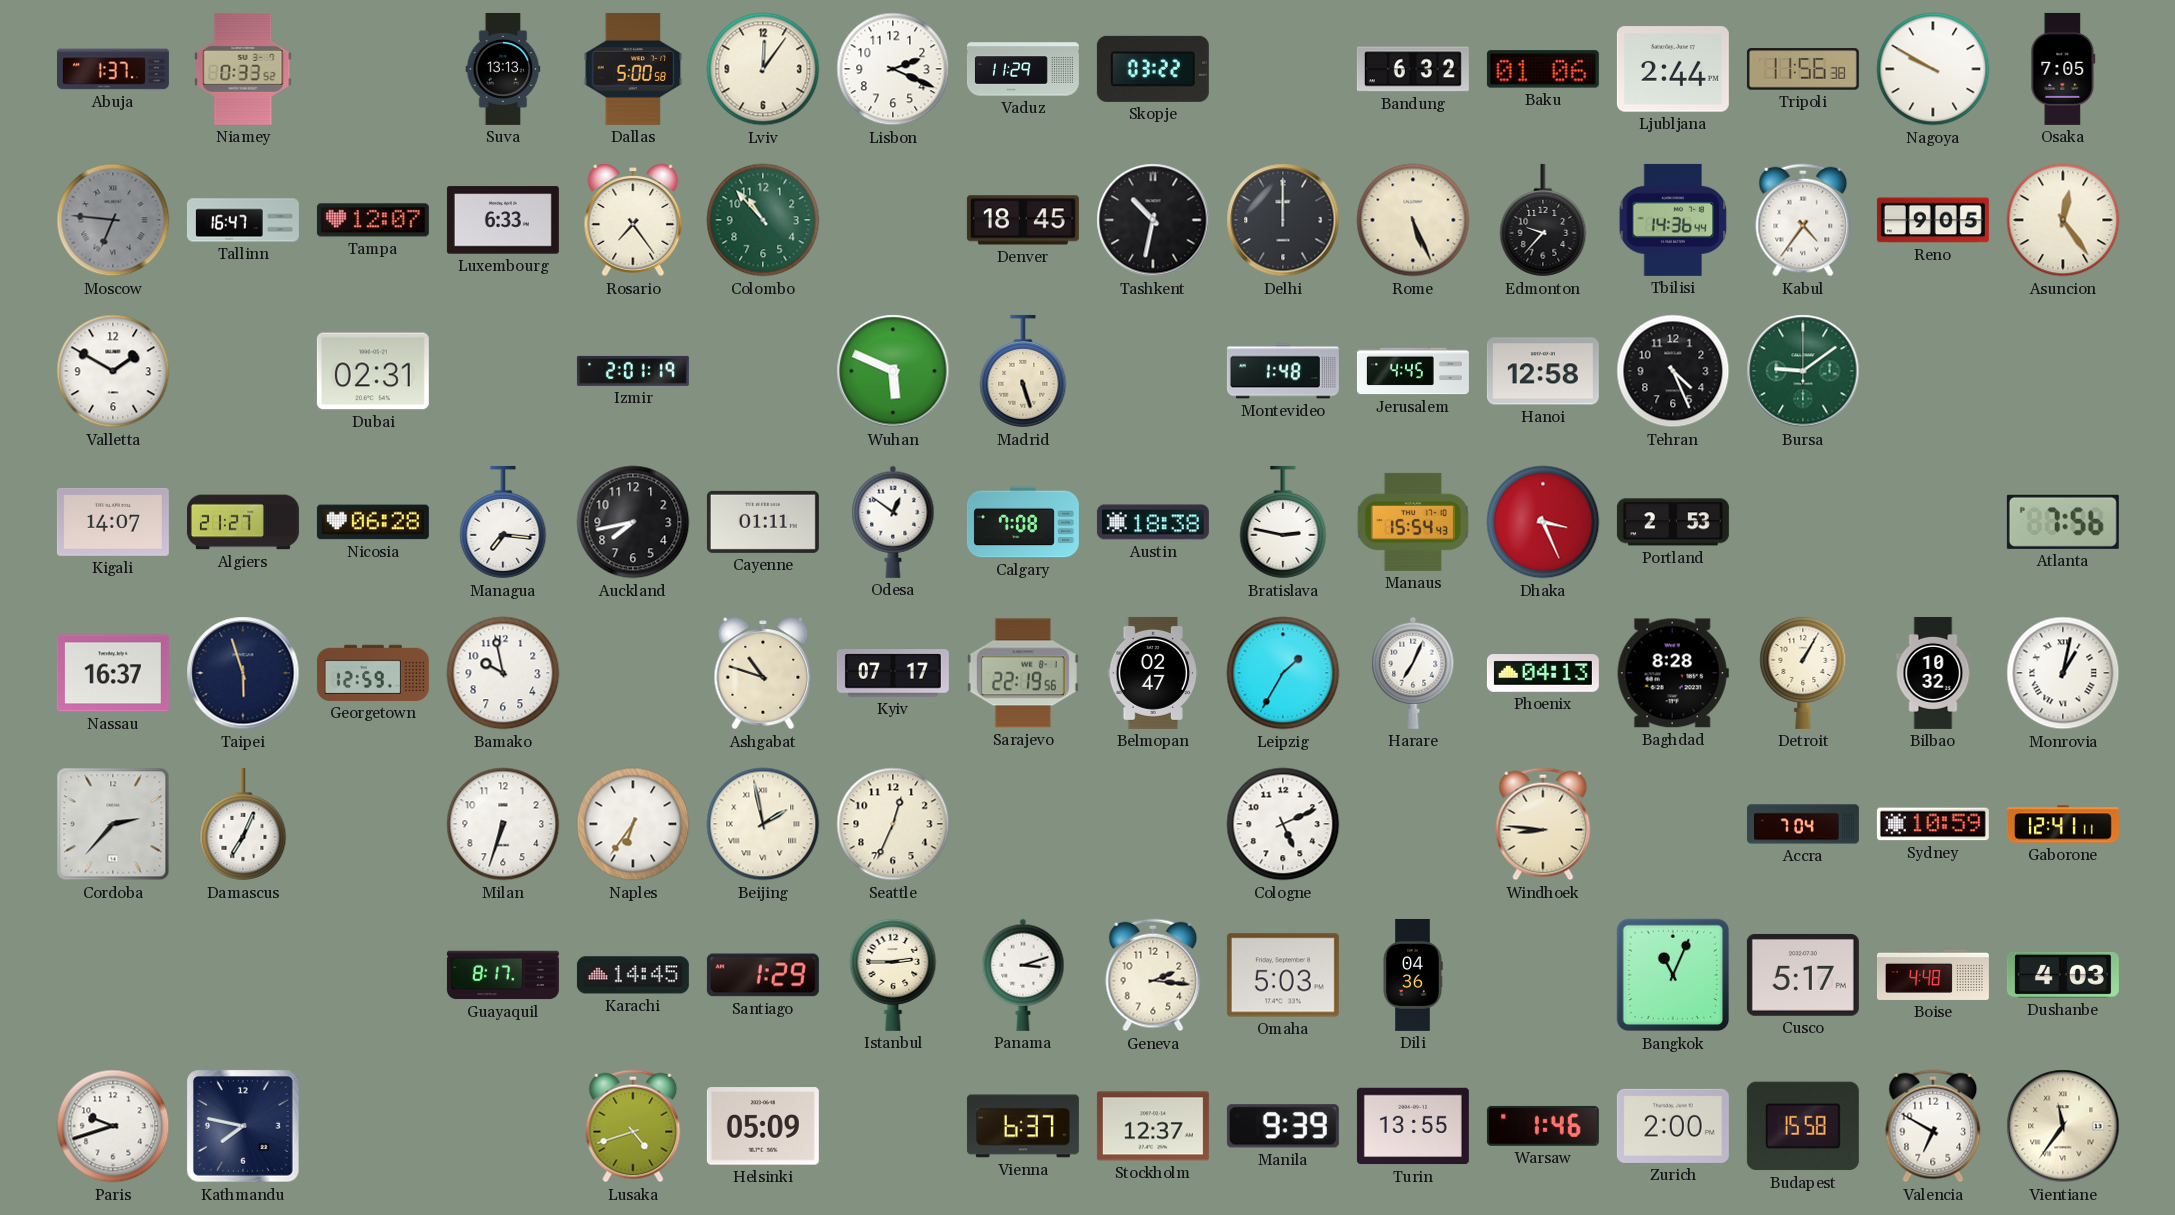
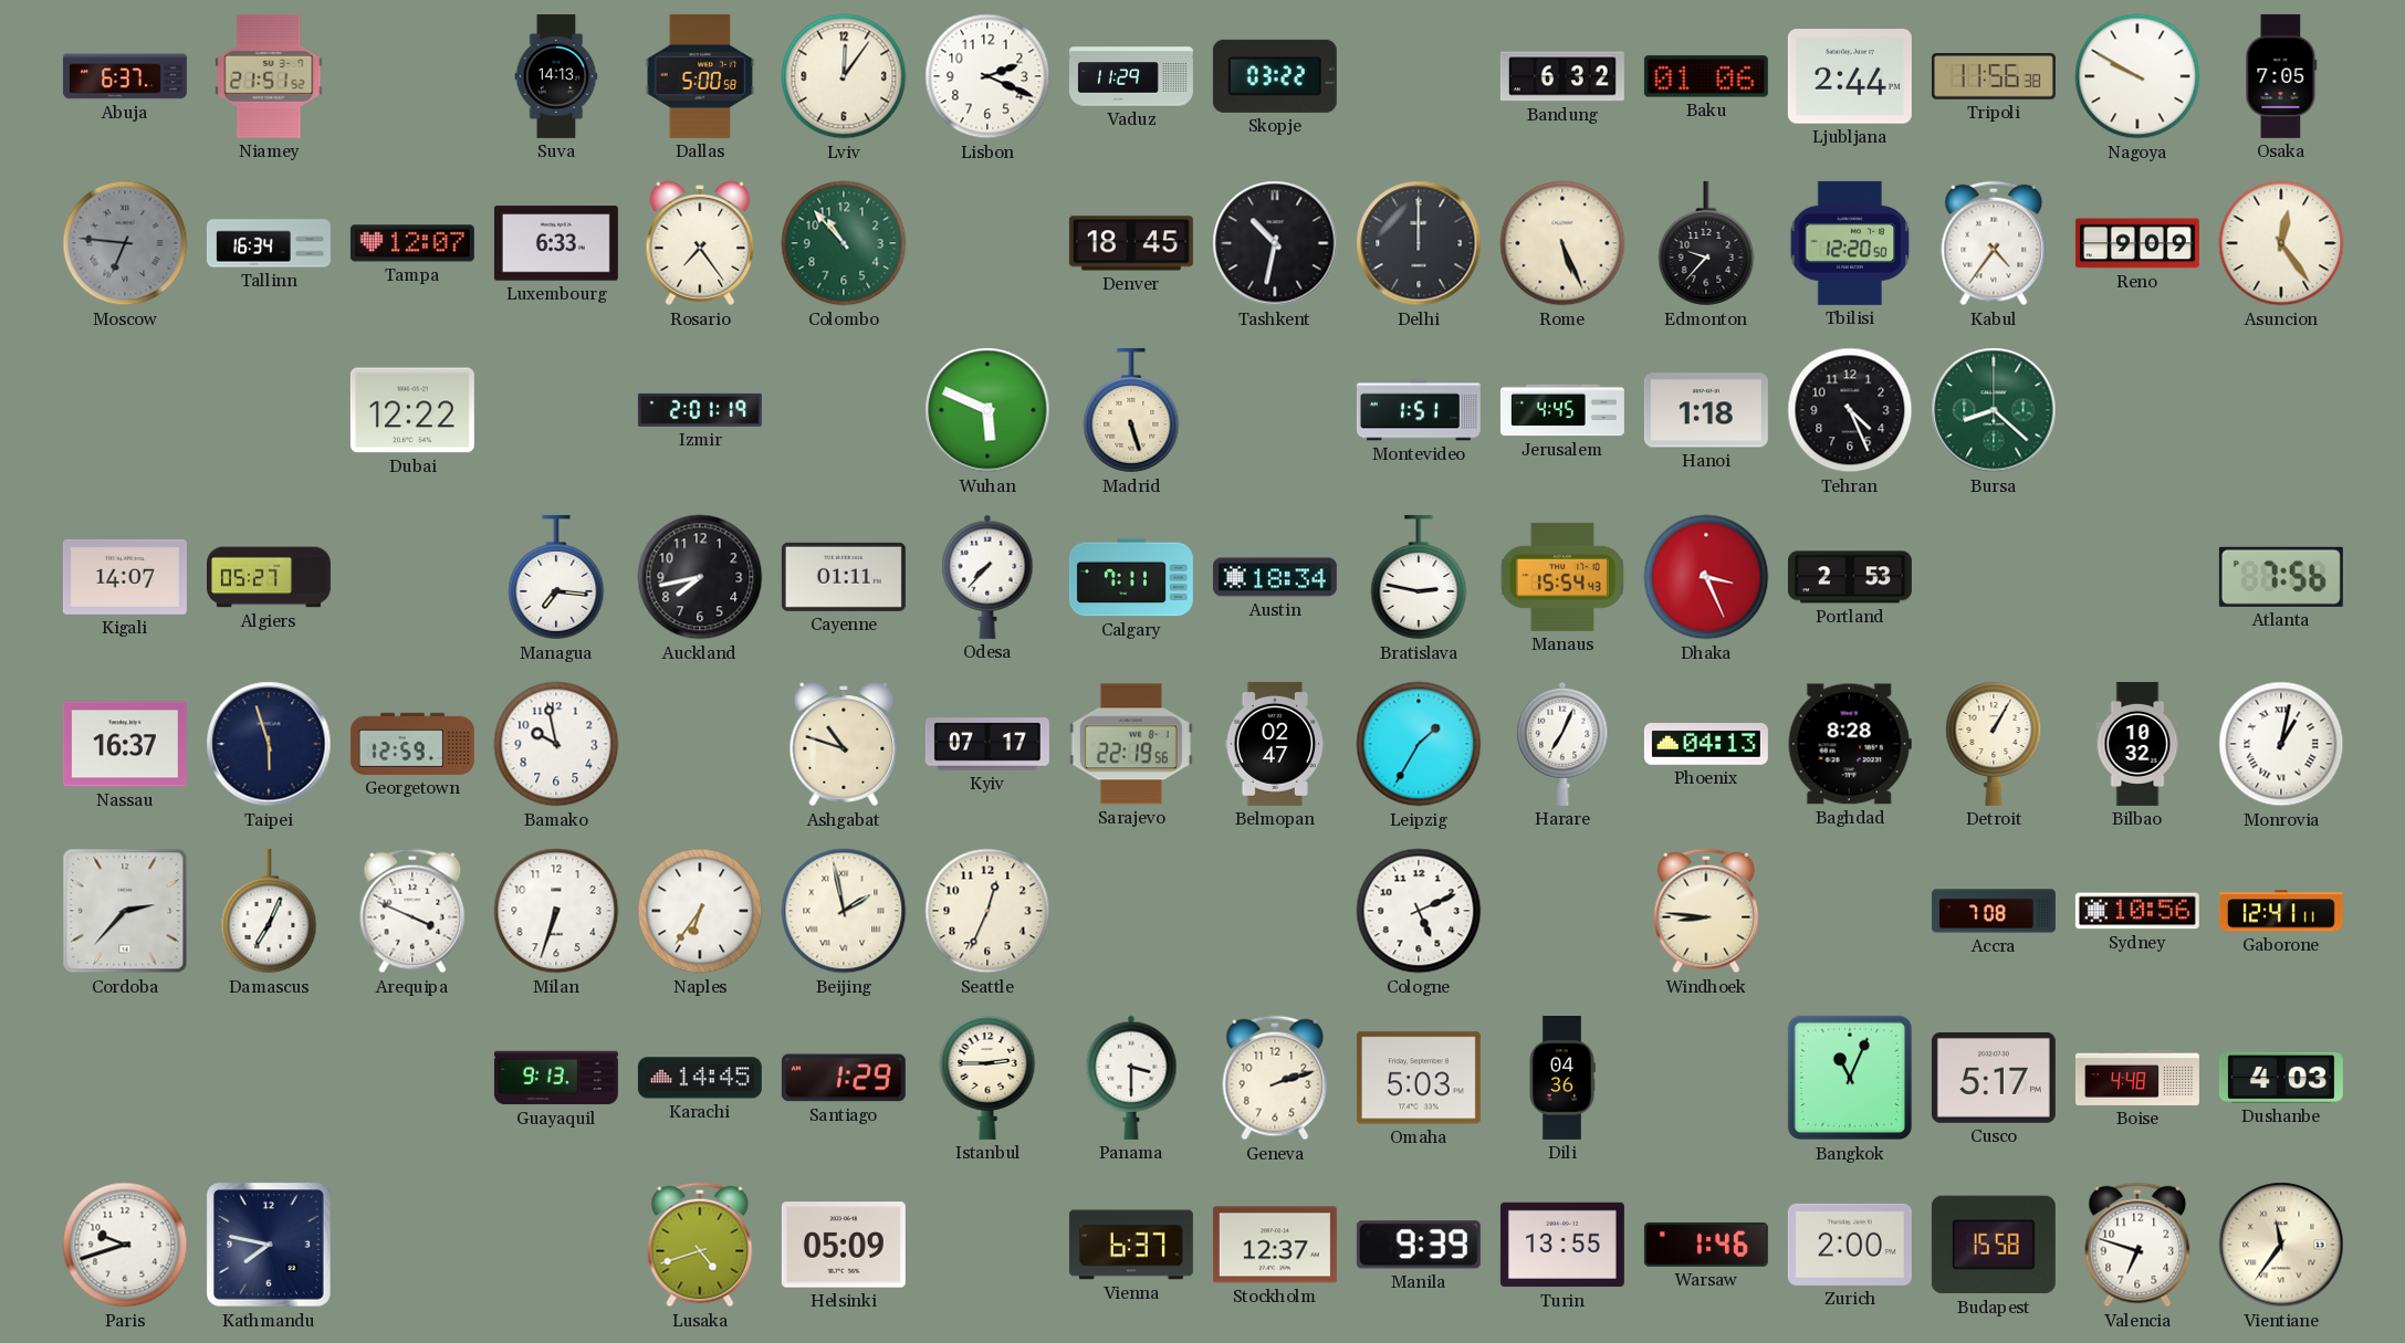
Abuja: 1:37 -> 6:37
Niamey: 0:33 -> 21:51
Suva: 13:13 -> 14:13
Tallinn: 16:47 -> 16:34
Tbilisi: 14:36 -> 12:20
Reno: 9:05 -> 9:09
Valletta: 1:50 -> none
Dubai: 02:31 -> 12:22
Montevideo: 1:48 -> 1:51
Hanoi: 12:58 -> 1:18
Bursa: 9:09 -> 8:22
Algiers: 21:27 -> 05:27
Nicosia: 06:28 -> none
Odesa: 12:51 -> 7:37
Calgary: 7:08 -> 7:11
Austin: 18:38 -> 18:34
Arequipa: none -> 3:49
Accra: 7:04 -> 7:08
Sydney: 10:59 -> 10:56
Guayaquil: 8:17 -> 9:13
Panama: 3:12 -> 3:30
Geneva: 2:16 -> 2:12
Valencia: 6:50 -> 6:48
